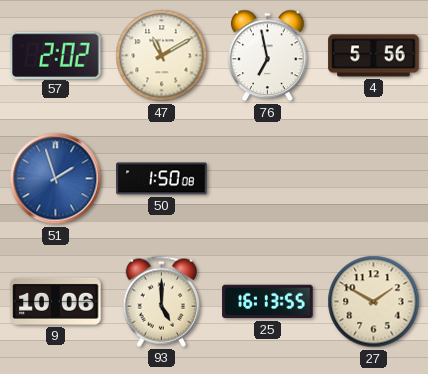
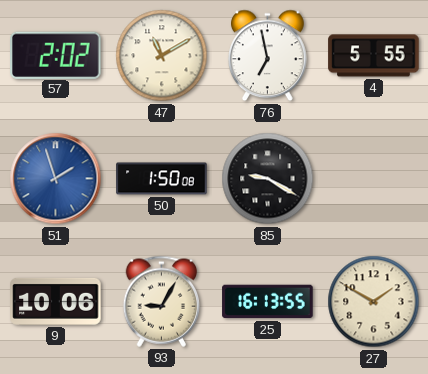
4: 5:56 -> 5:55
85: none -> 9:20
93: 5:00 -> 9:05
